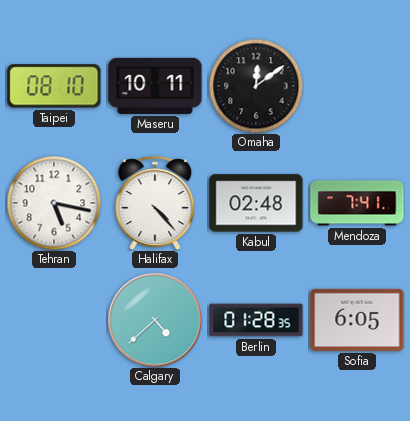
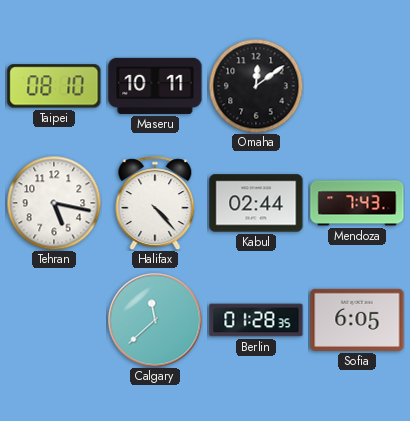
Kabul: 02:48 -> 02:44
Mendoza: 7:41 -> 7:43
Calgary: 4:38 -> 11:38
